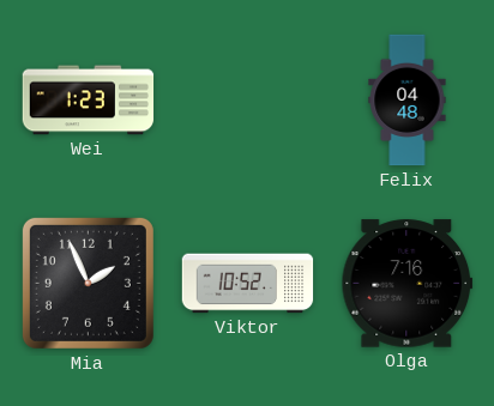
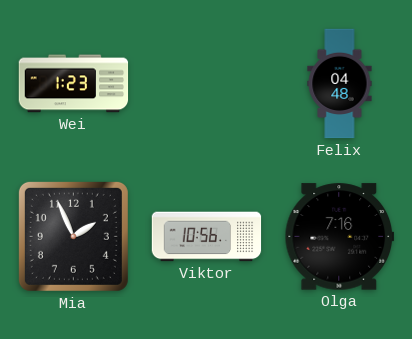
Viktor: 10:52 -> 10:56
